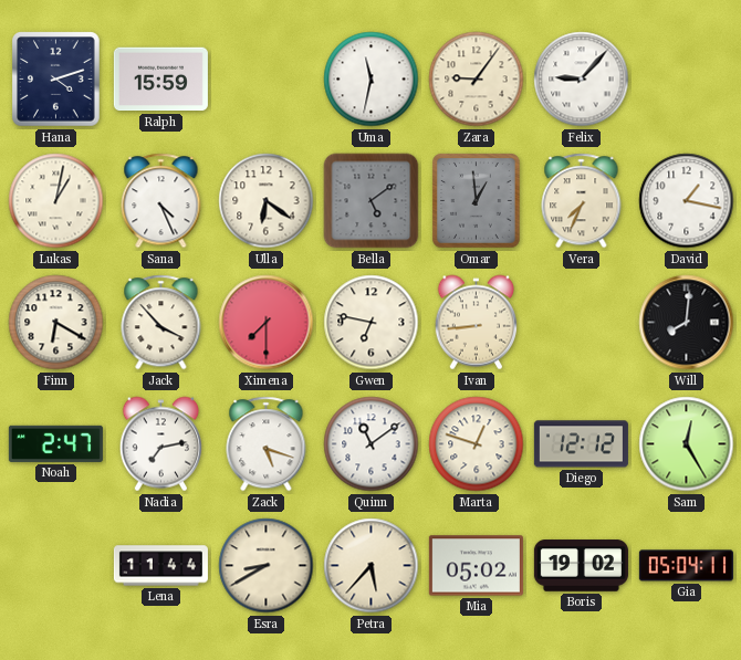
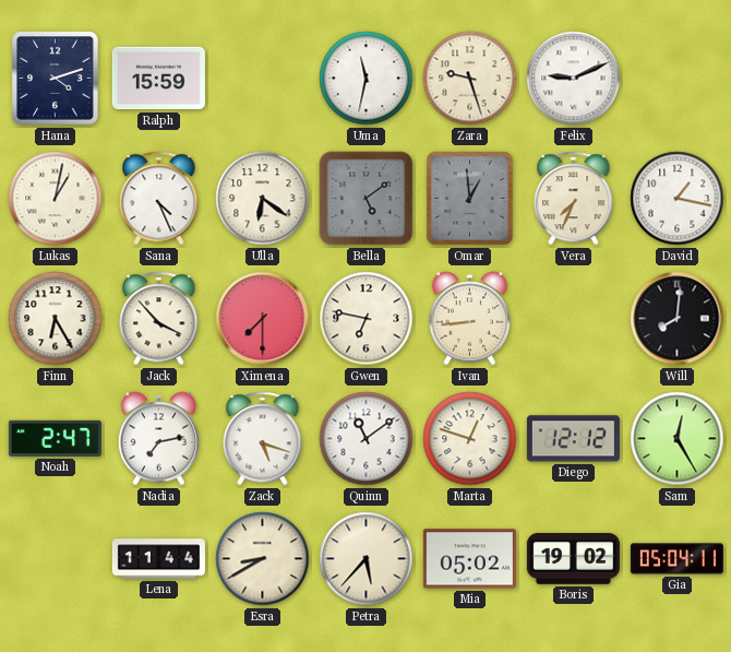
Zara: 9:06 -> 9:27
Felix: 9:07 -> 9:11
Finn: 6:20 -> 6:25
